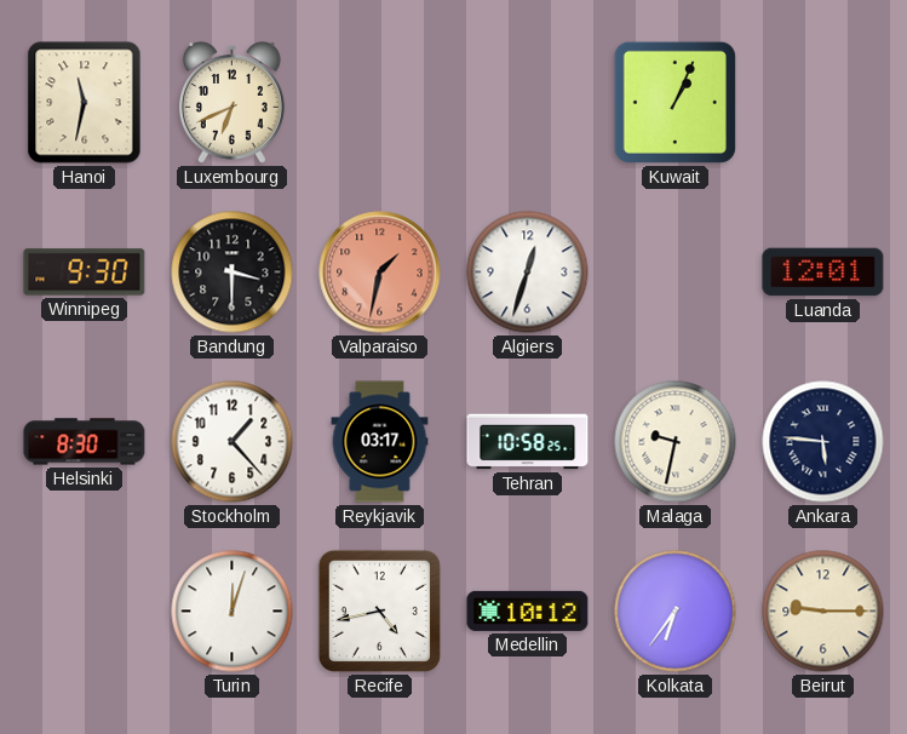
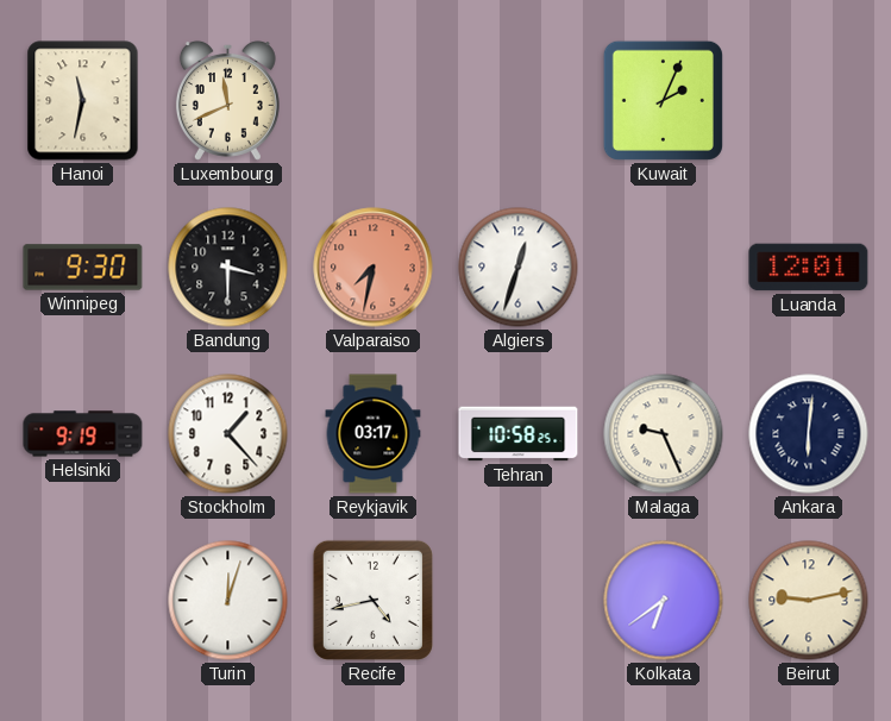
Luxembourg: 6:41 -> 11:41
Kuwait: 1:04 -> 2:04
Valparaiso: 1:32 -> 7:32
Helsinki: 8:30 -> 9:19
Malaga: 9:32 -> 9:26
Ankara: 5:46 -> 6:01
Medellin: 10:12 -> none
Kolkata: 6:36 -> 6:39
Beirut: 9:15 -> 9:13
